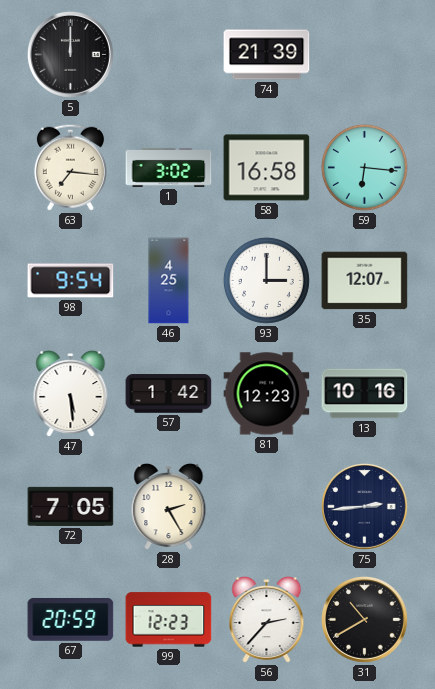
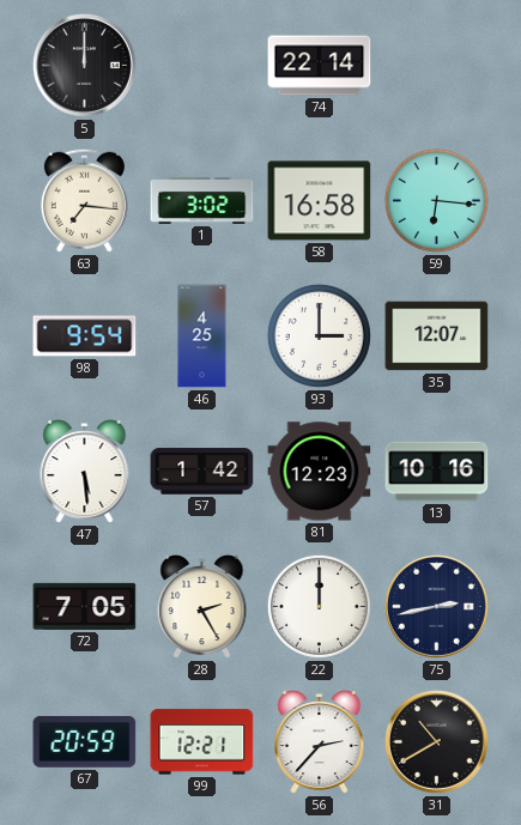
74: 21:39 -> 22:14
22: none -> 12:00
75: 2:44 -> 2:43
99: 12:23 -> 12:21
